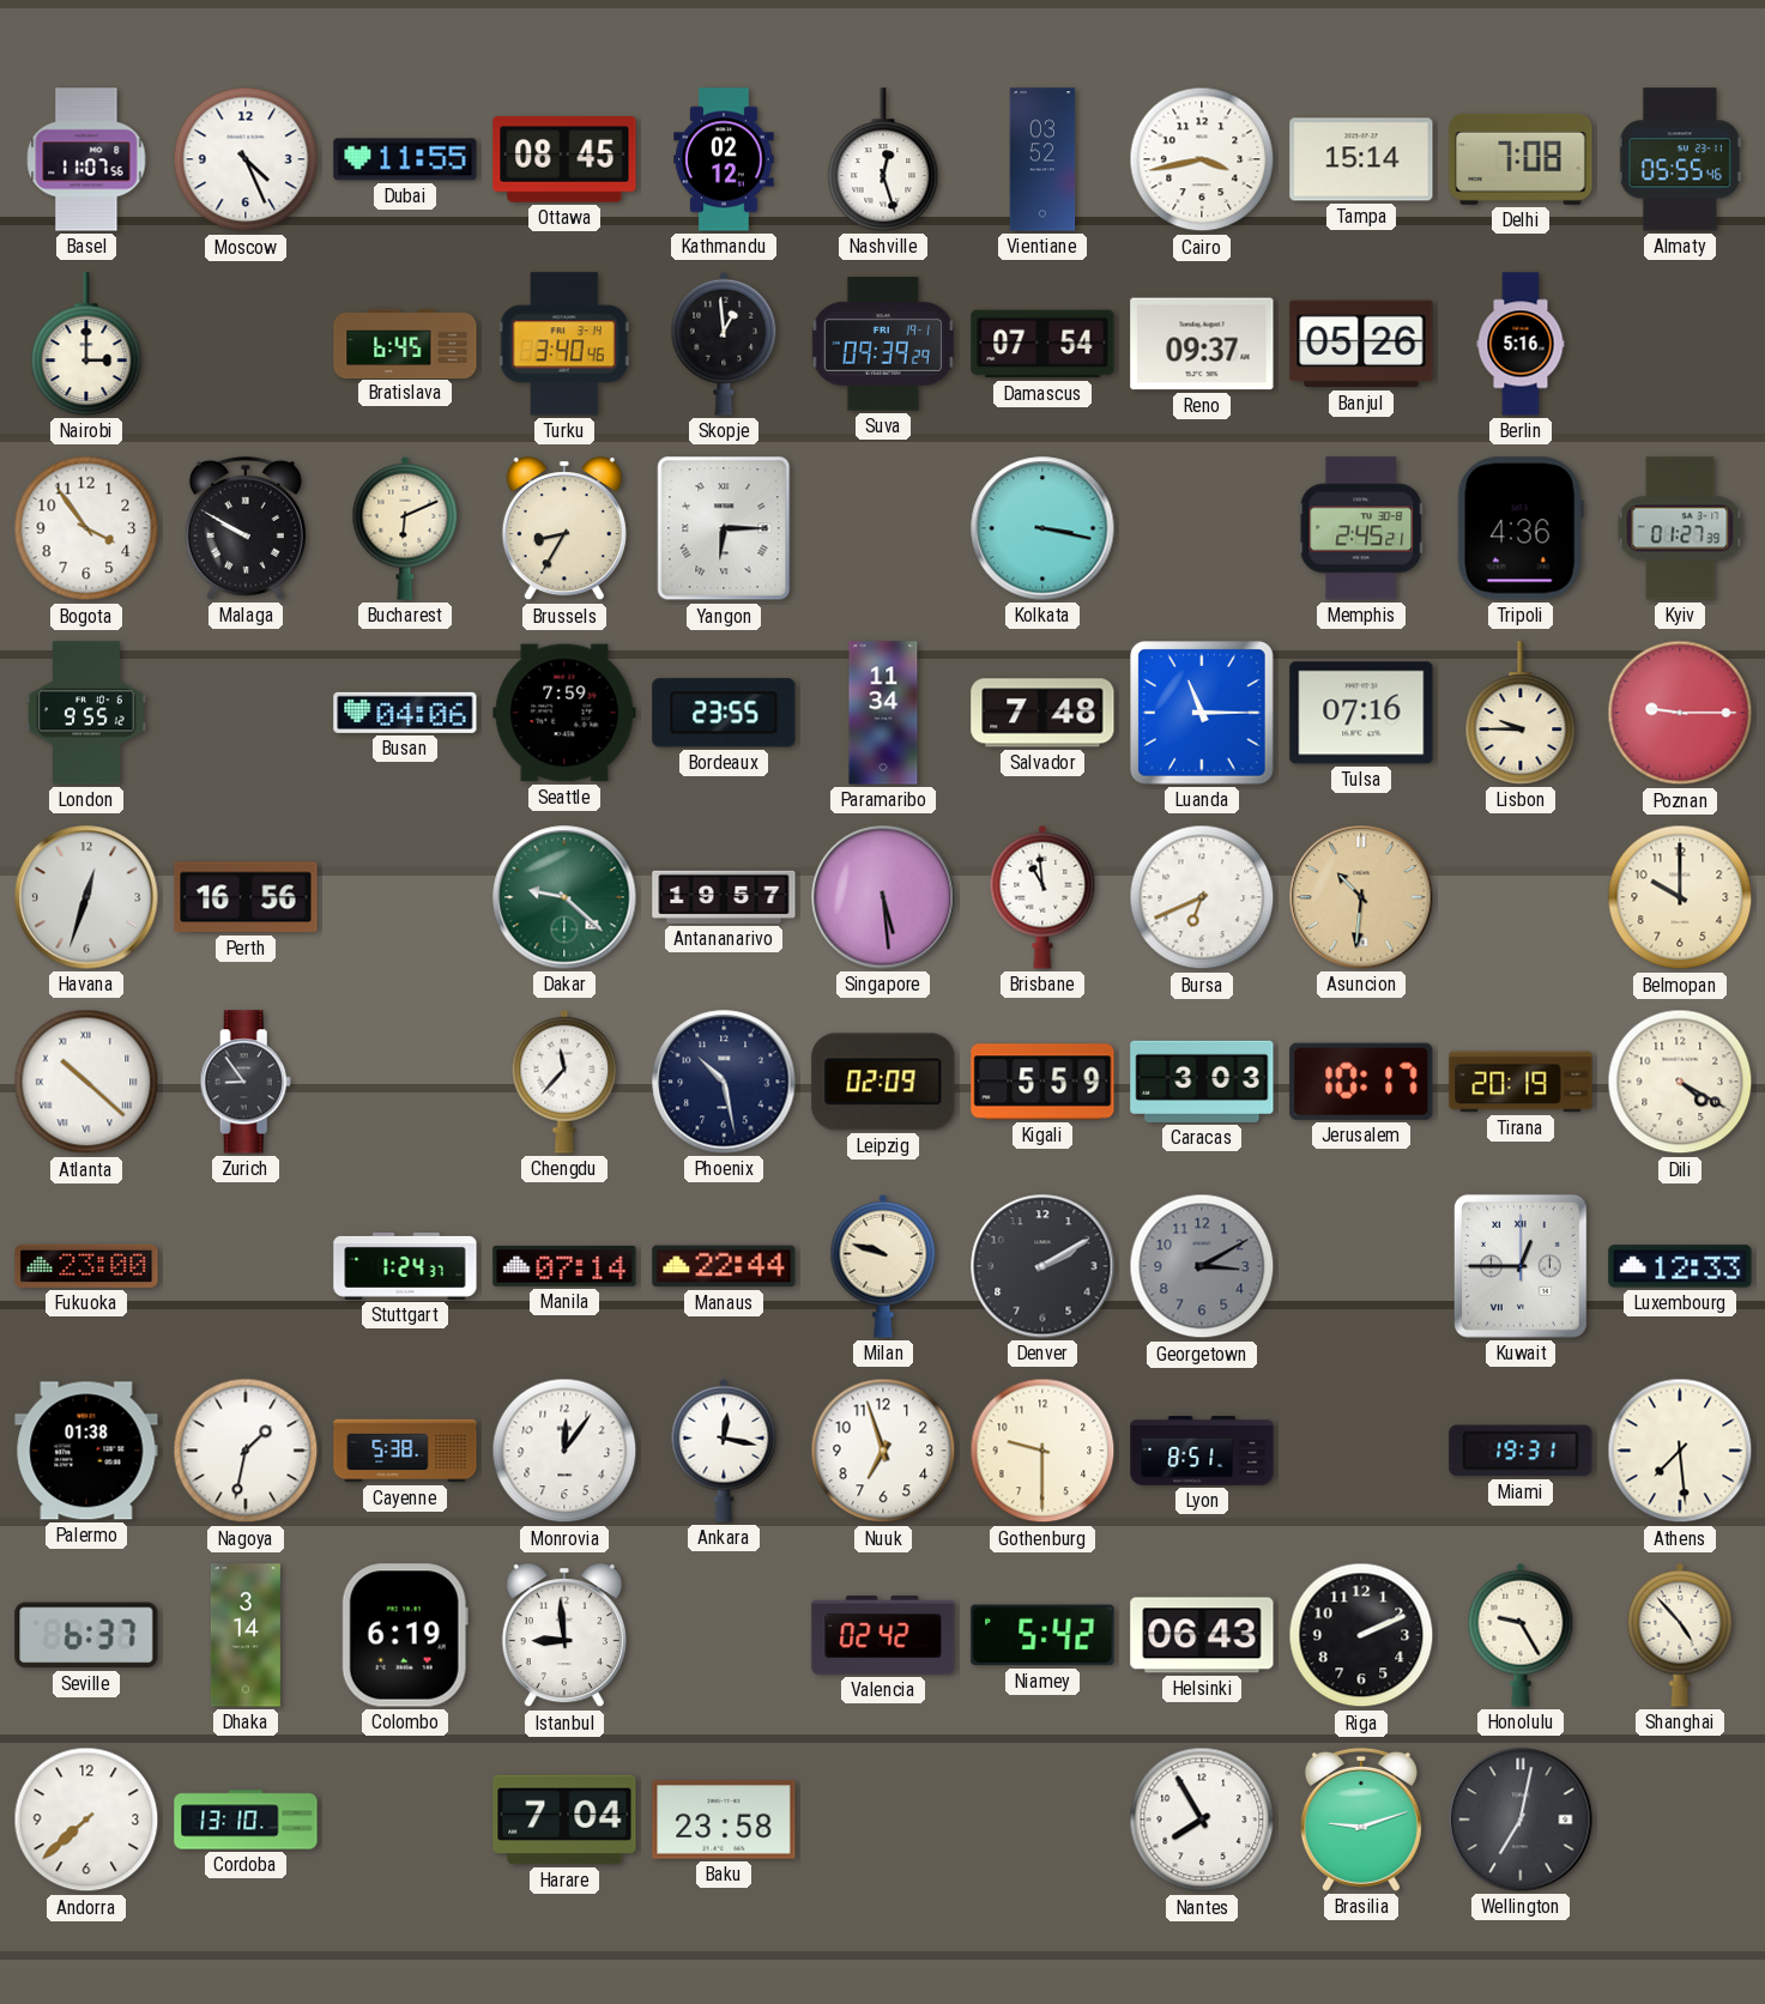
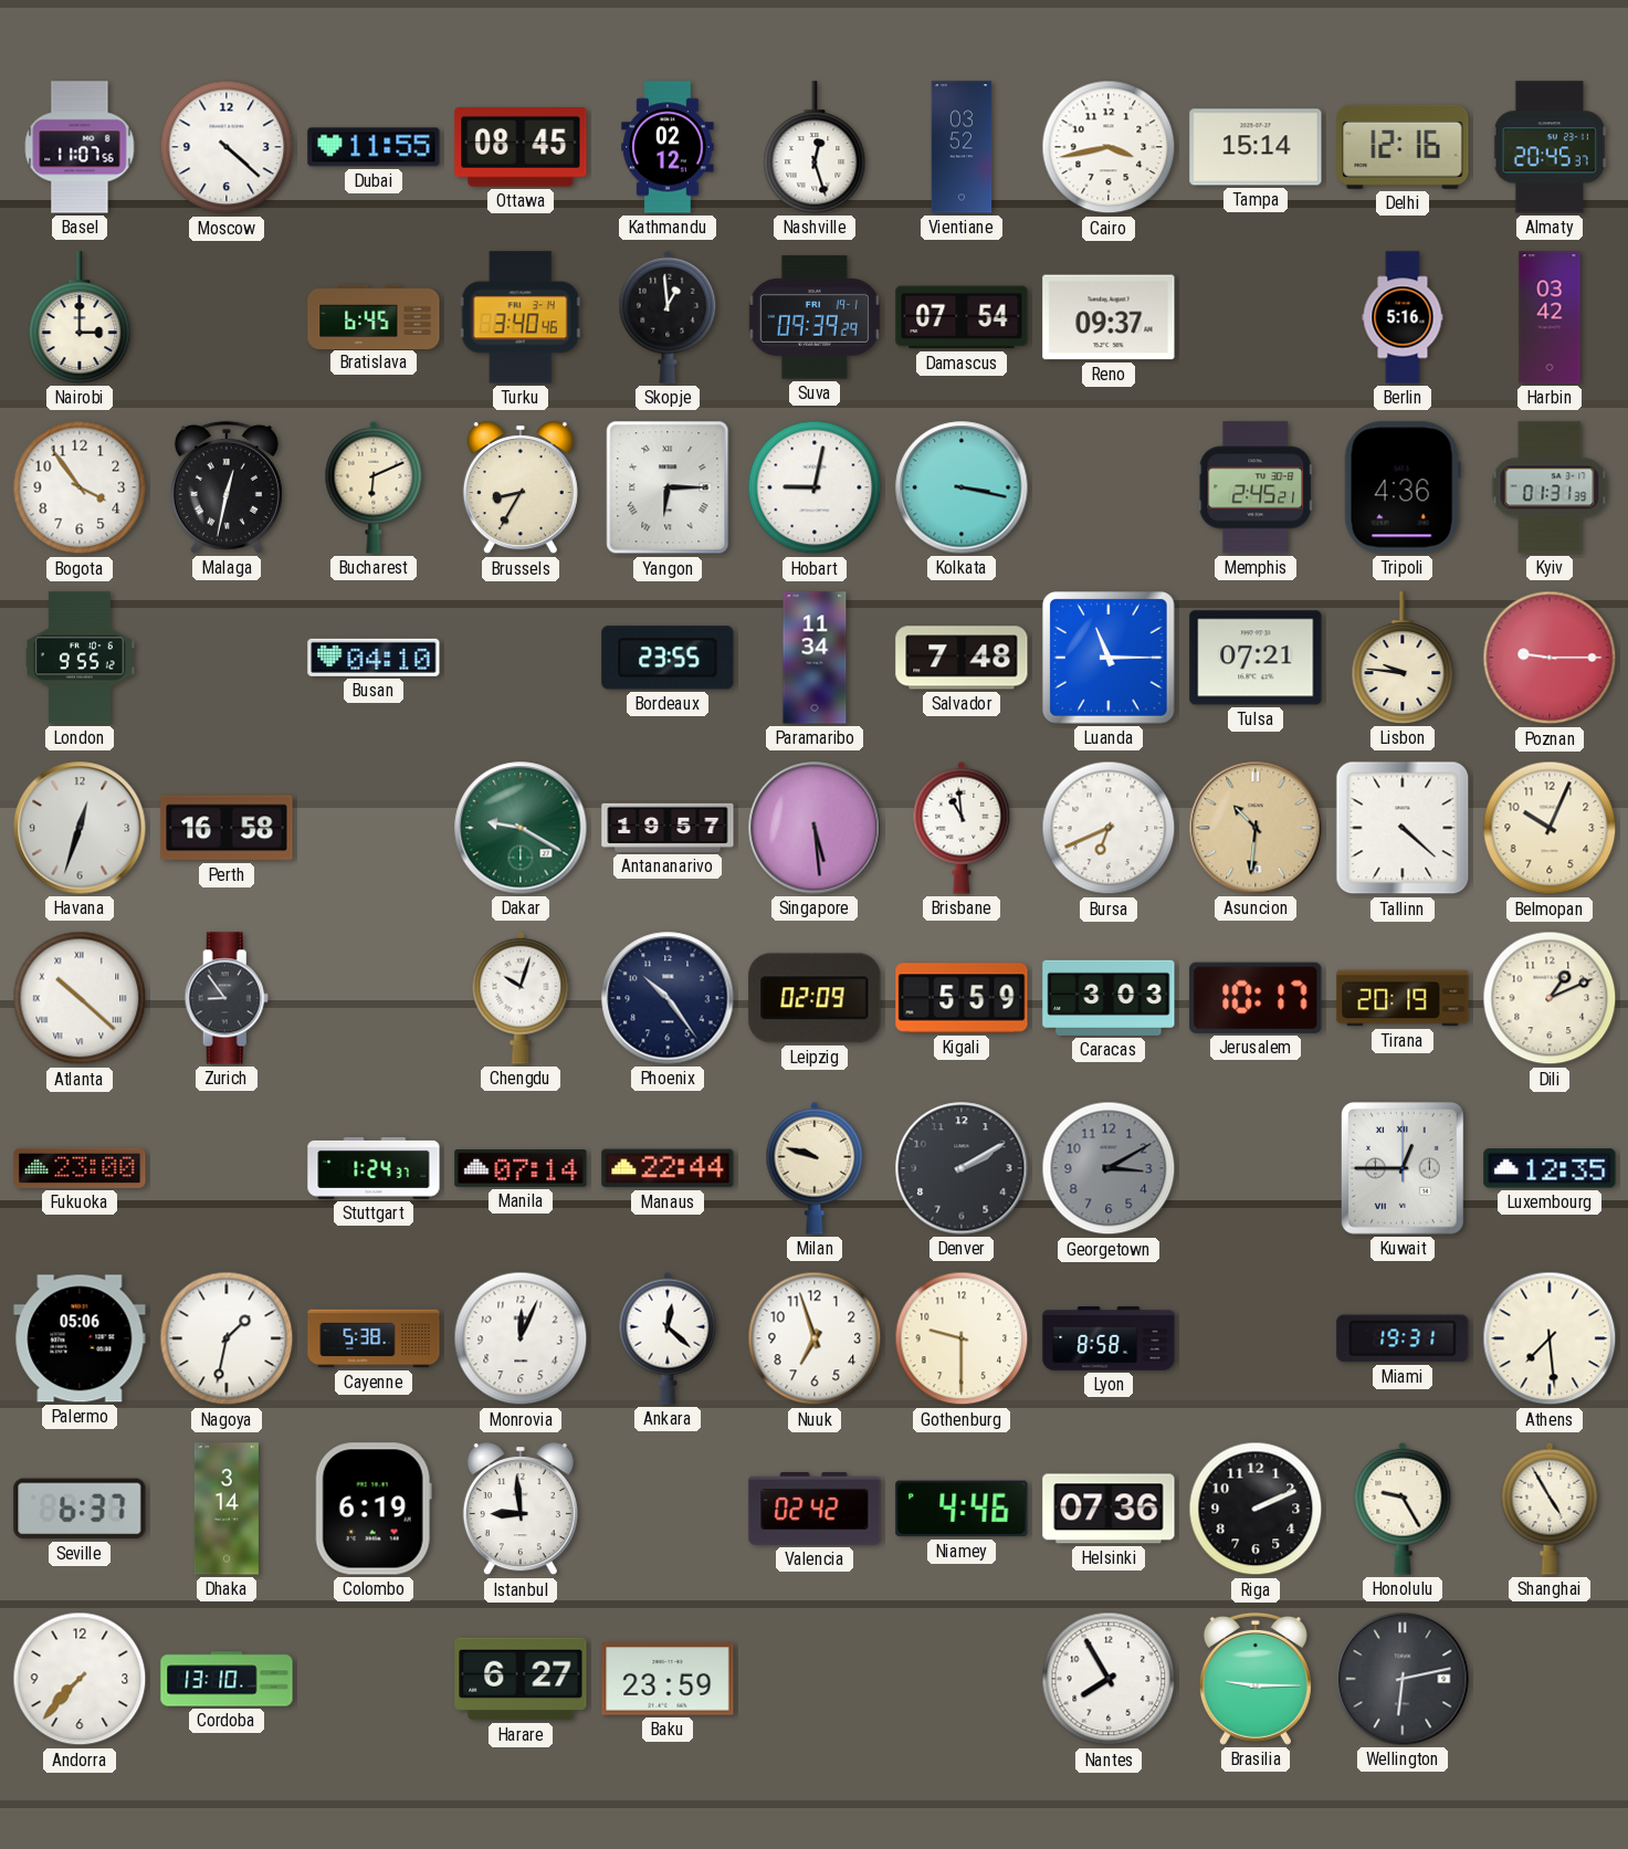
Moscow: 4:26 -> 4:22
Delhi: 7:08 -> 12:16
Almaty: 05:55 -> 20:45
Banjul: 05:26 -> none
Harbin: none -> 03:42
Malaga: 9:50 -> 12:32
Hobart: none -> 9:02
Kyiv: 01:27 -> 01:31
Busan: 04:06 -> 04:10
Seattle: 7:59 -> none
Tulsa: 07:16 -> 07:21
Lisbon: 9:45 -> 9:46
Perth: 16:56 -> 16:58
Dakar: 9:22 -> 9:20
Tallinn: none -> 4:22
Belmopan: 10:00 -> 10:04
Chengdu: 11:37 -> 10:03
Phoenix: 10:28 -> 10:24
Dili: 4:20 -> 1:11
Luxembourg: 12:33 -> 12:35
Palermo: 01:38 -> 05:06
Monrovia: 12:06 -> 12:04
Ankara: 12:17 -> 12:22
Lyon: 8:51 -> 8:58
Niamey: 5:42 -> 4:46
Helsinki: 06:43 -> 07:36
Shanghai: 4:53 -> 4:55
Andorra: 7:38 -> 7:37
Harare: 7:04 -> 6:27
Baku: 23:58 -> 23:59
Brasilia: 9:12 -> 9:15
Wellington: 7:02 -> 6:13
